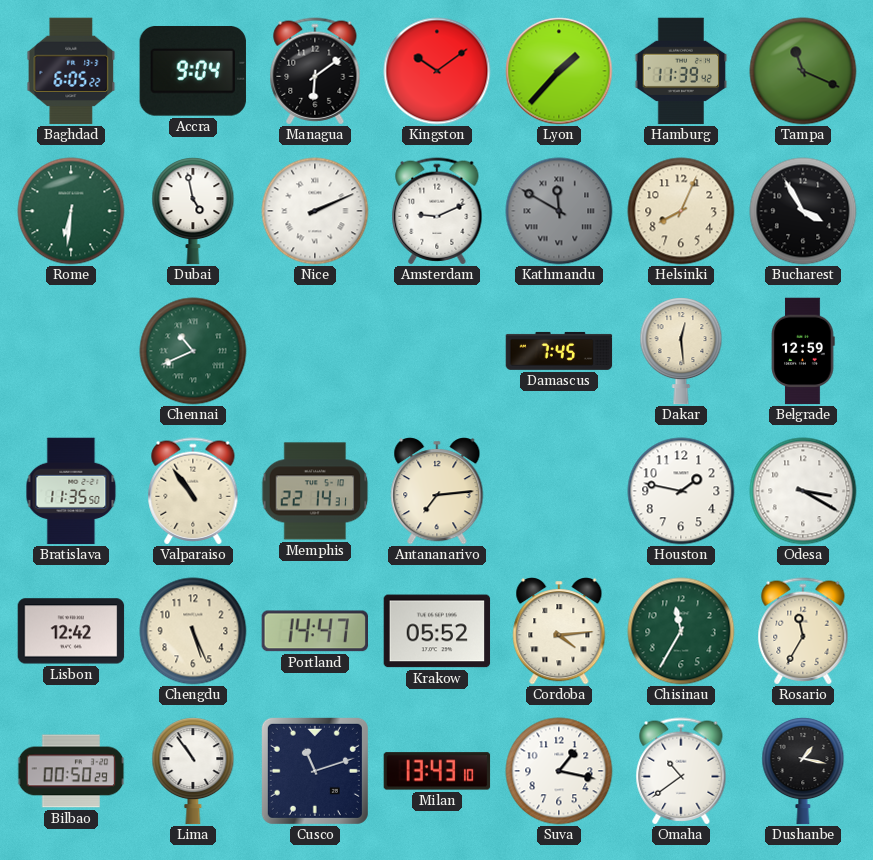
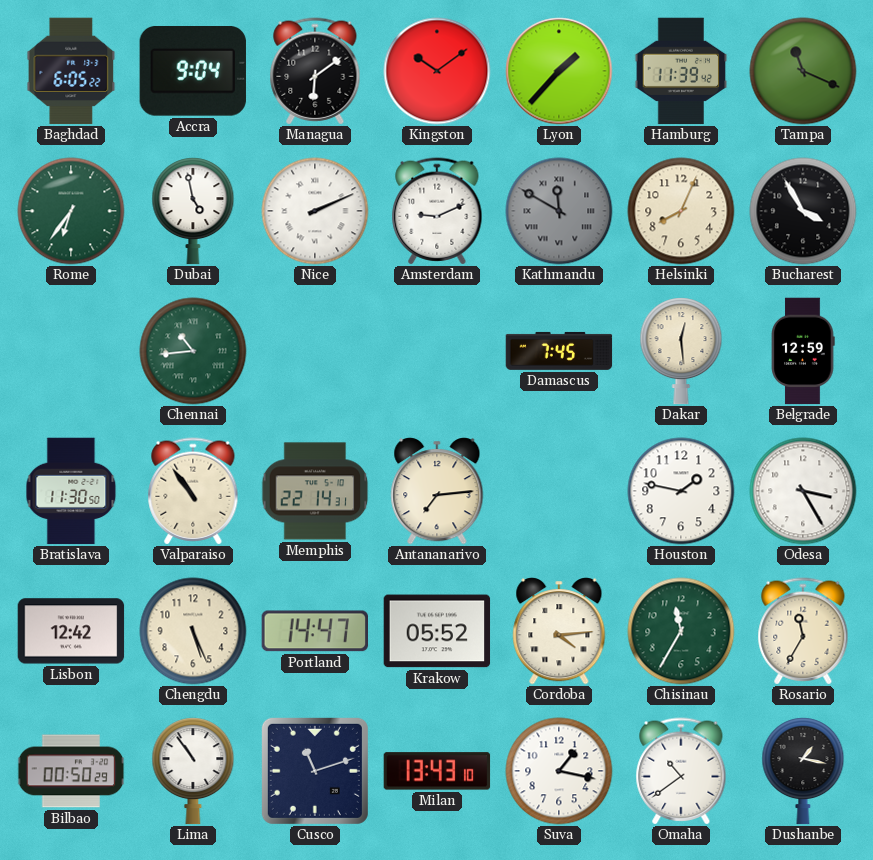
Rome: 6:31 -> 6:36
Chennai: 10:41 -> 10:44
Bratislava: 11:35 -> 11:30
Odesa: 3:20 -> 3:25
